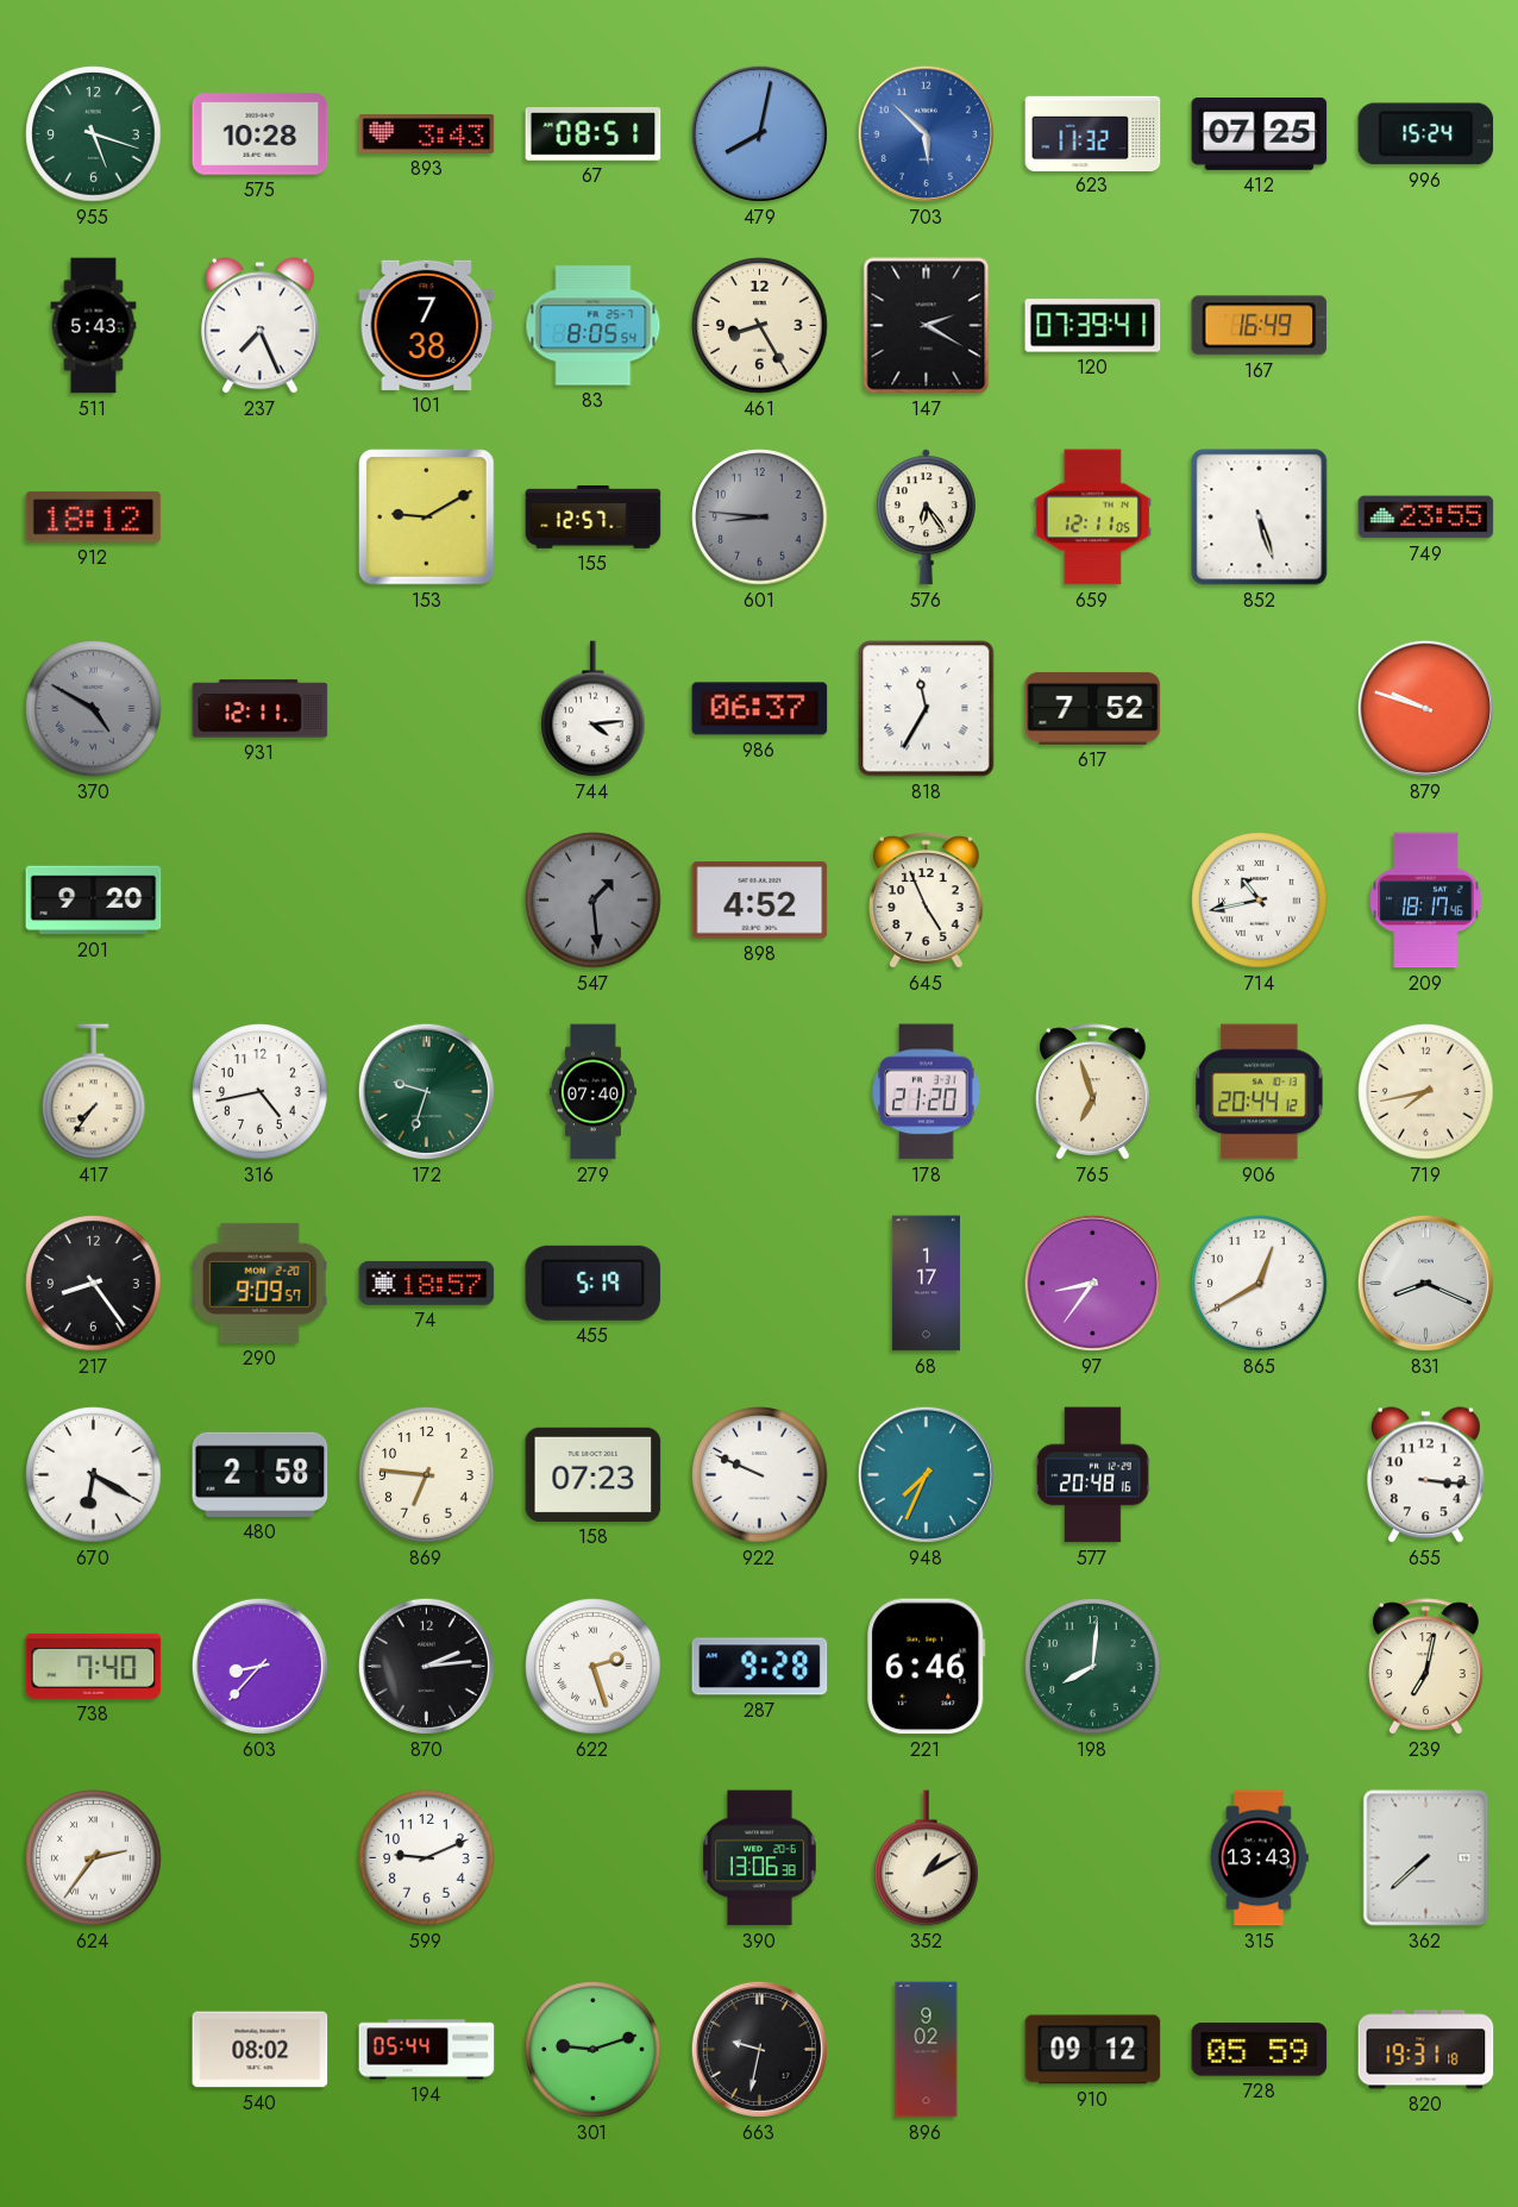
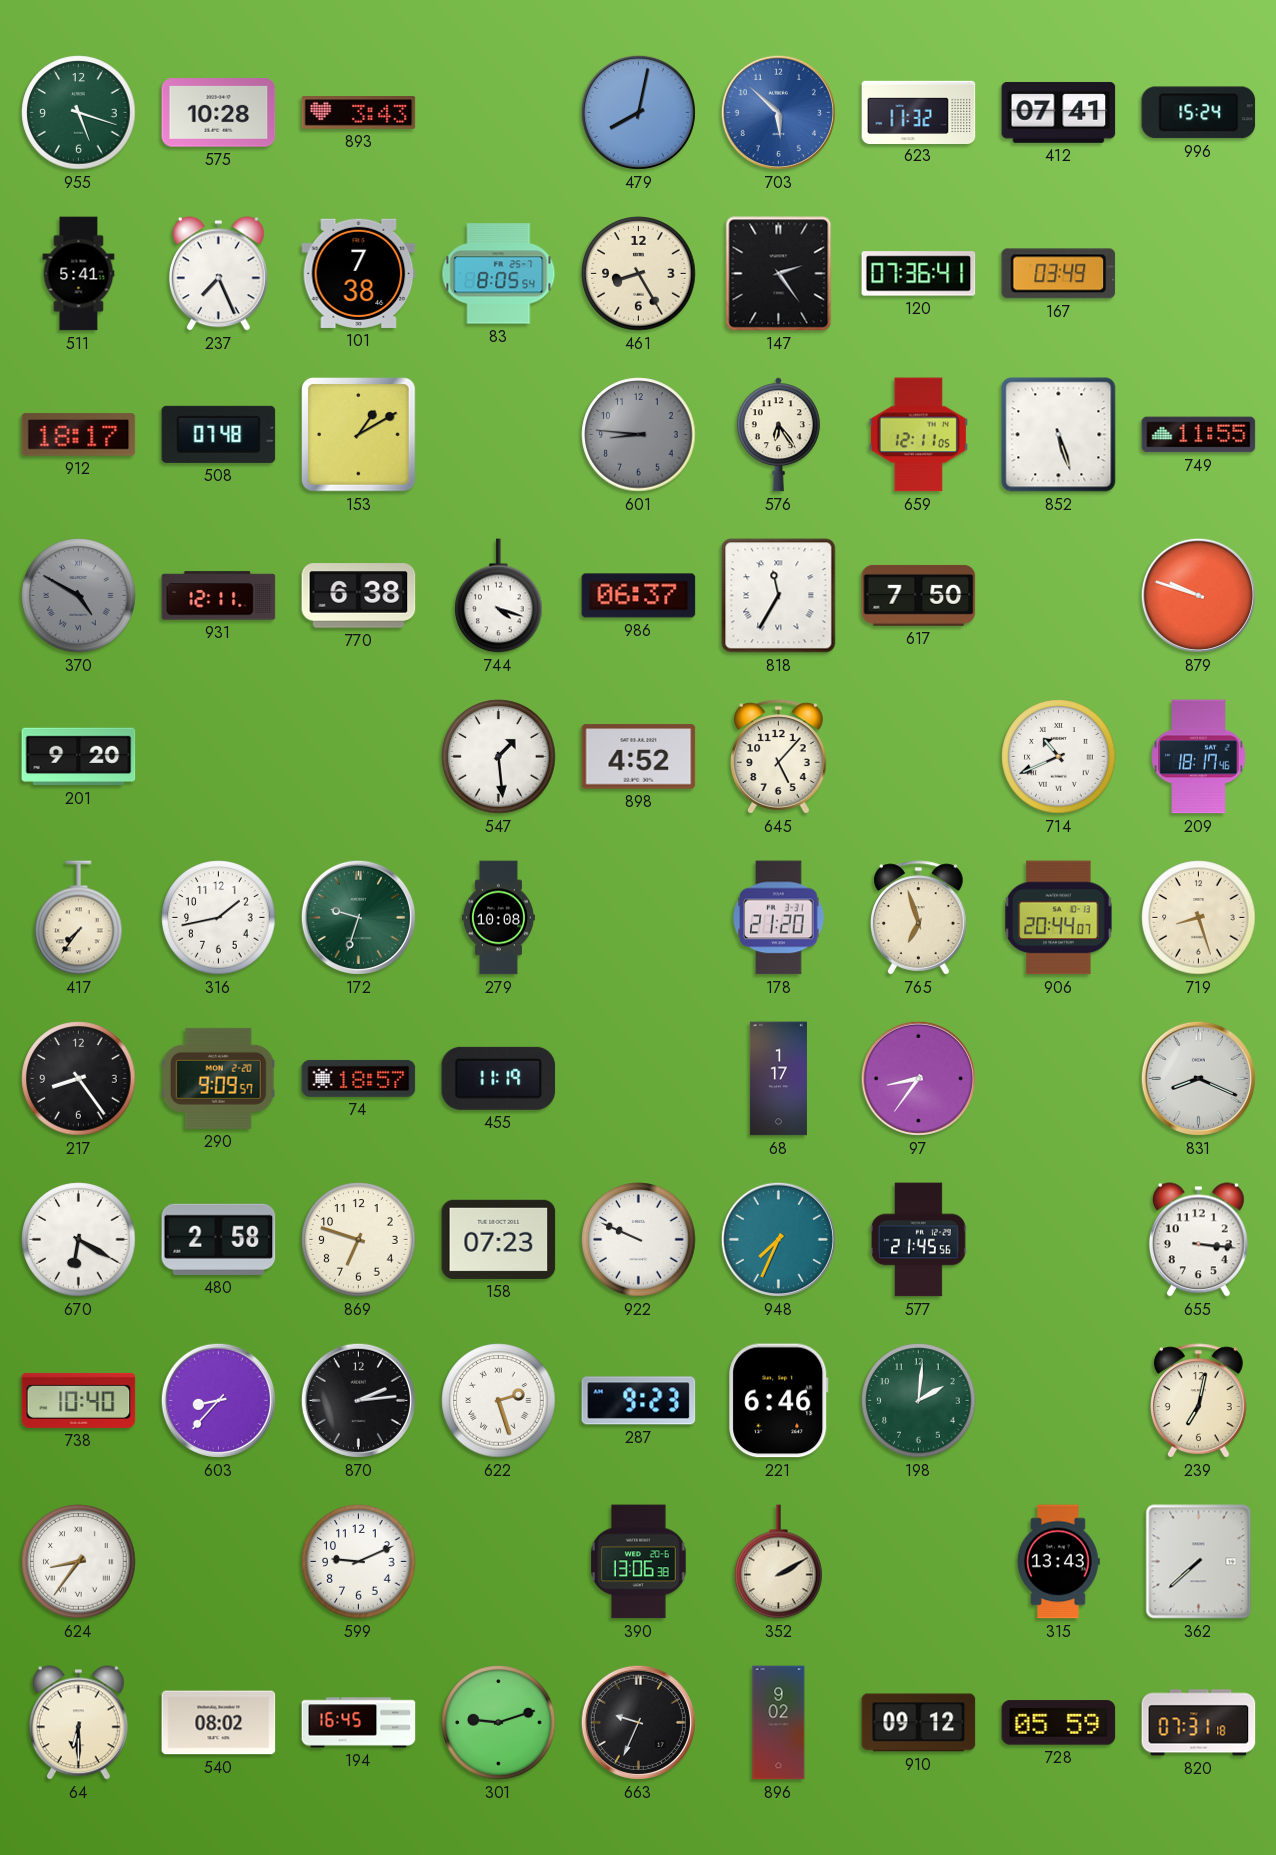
67: 08:51 -> none
412: 07:25 -> 07:41
511: 5:43 -> 5:41
147: 2:20 -> 2:24
120: 07:39 -> 07:36
167: 16:49 -> 03:49
912: 18:12 -> 18:17
508: none -> 07:48
153: 9:10 -> 1:10
155: 12:57 -> none
749: 23:55 -> 11:55
770: none -> 6:38
744: 4:14 -> 4:18
617: 7:52 -> 7:50
547 dial: grey -> white
645: 4:56 -> 5:07
714: 10:43 -> 10:41
316: 4:43 -> 1:43
279: 07:40 -> 10:08
906: 20:44:12 -> 20:44:07
719: 7:43 -> 8:27
455: 5:19 -> 11:19
865: 12:40 -> none
869: 6:46 -> 6:48
577: 20:48 -> 21:45
738: 7:40 -> 10:40
287: 9:28 -> 9:23
198: 8:01 -> 2:01
624: 2:36 -> 8:36
352: 1:10 -> 2:10
64: none -> 6:30
194: 05:44 -> 16:45
663: 9:32 -> 9:34
820: 19:31 -> 07:31
